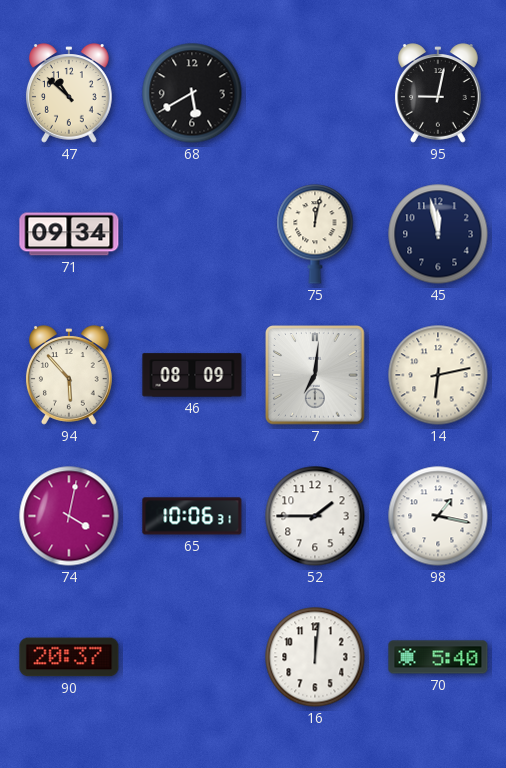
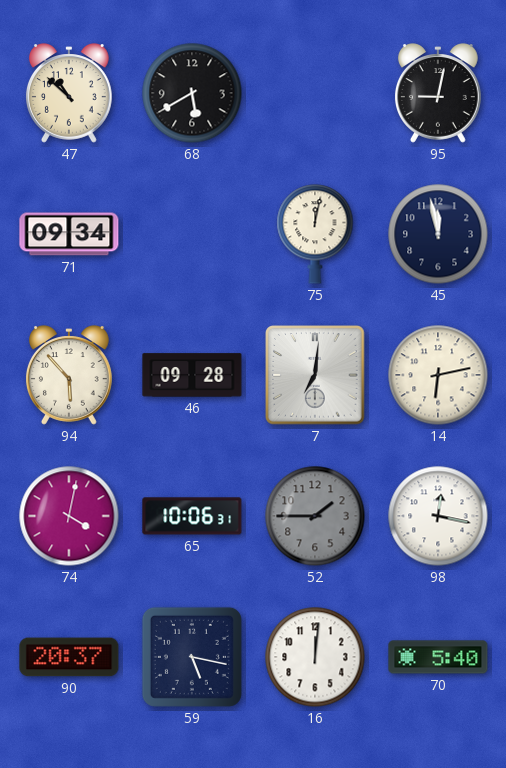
46: 08:09 -> 09:28
52 dial: white -> grey
98: 1:17 -> 12:17
59: none -> 5:17
